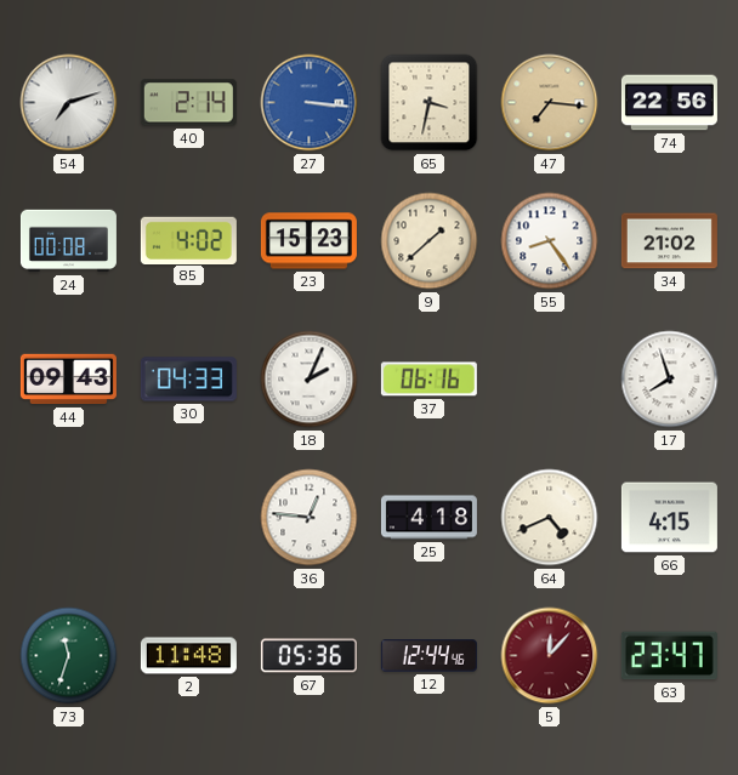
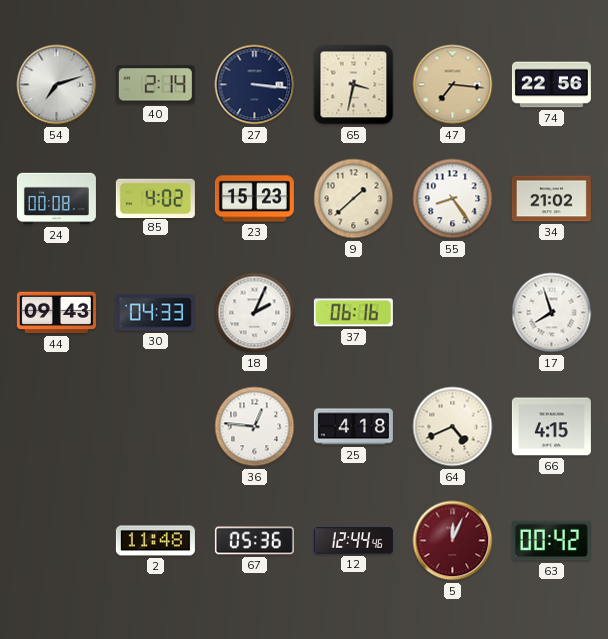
27 dial: blue -> navy
73: 11:33 -> none
5: 12:07 -> 12:04
63: 23:47 -> 00:42
